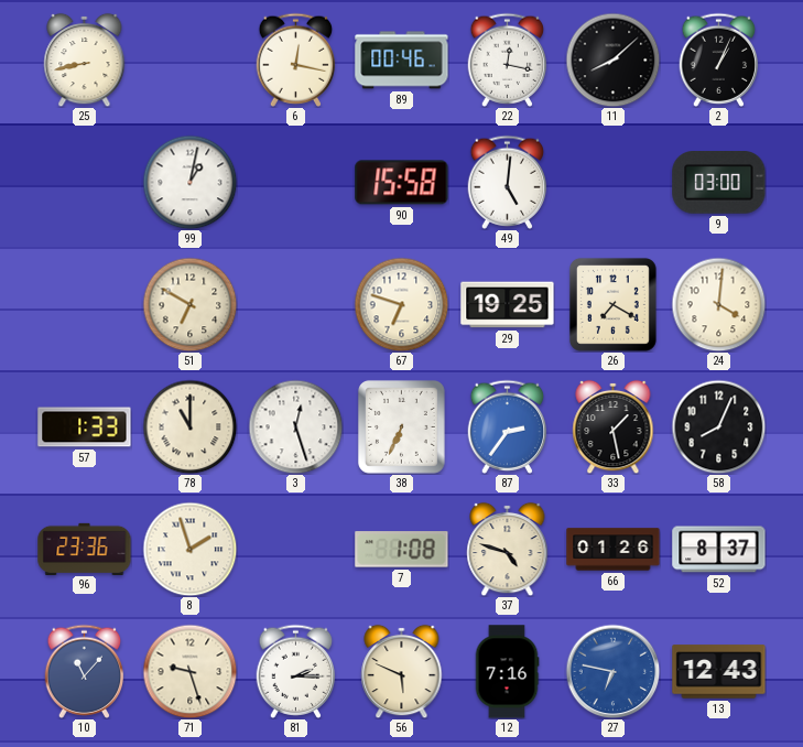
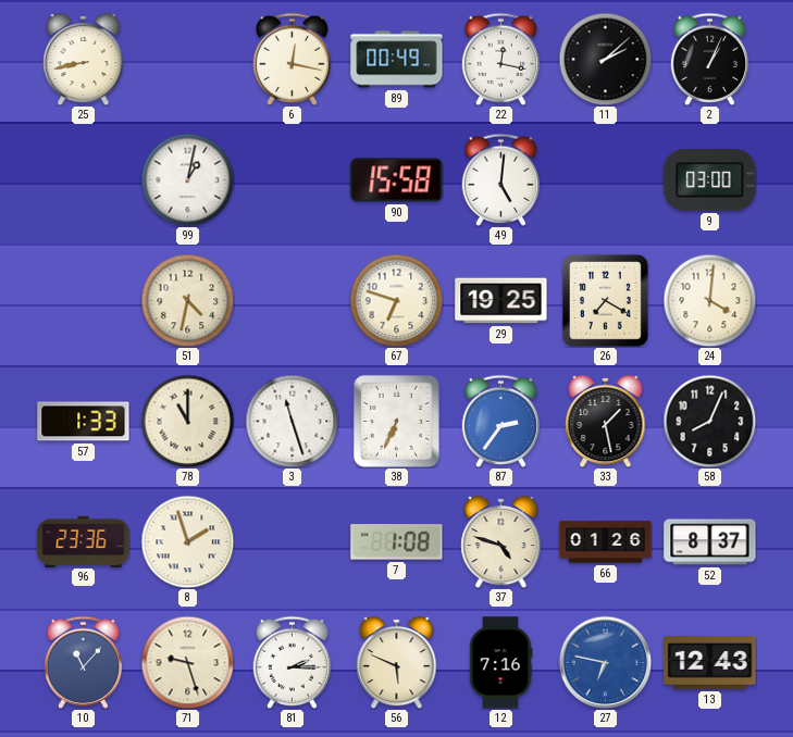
89: 00:46 -> 00:49
11: 8:08 -> 2:08
51: 6:50 -> 4:32
3: 12:27 -> 11:27
